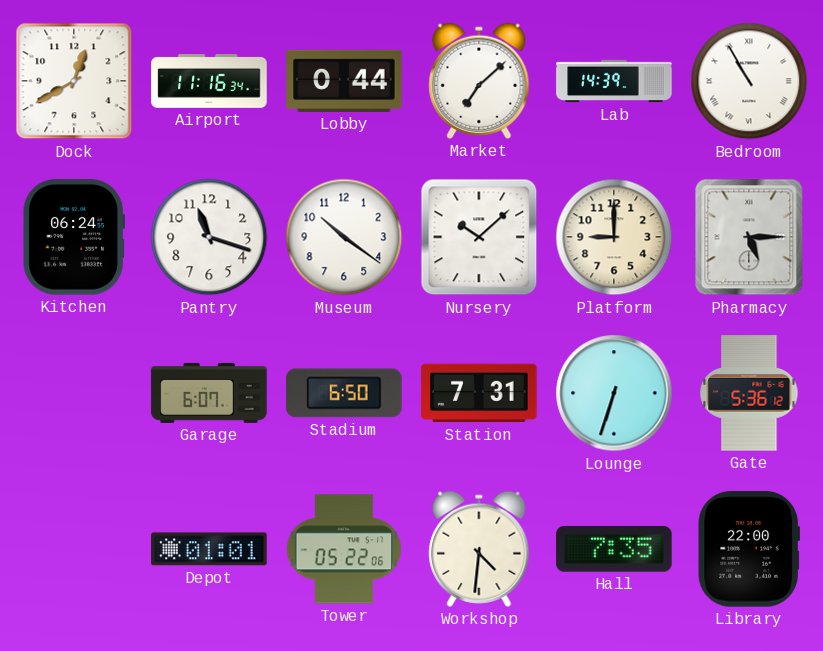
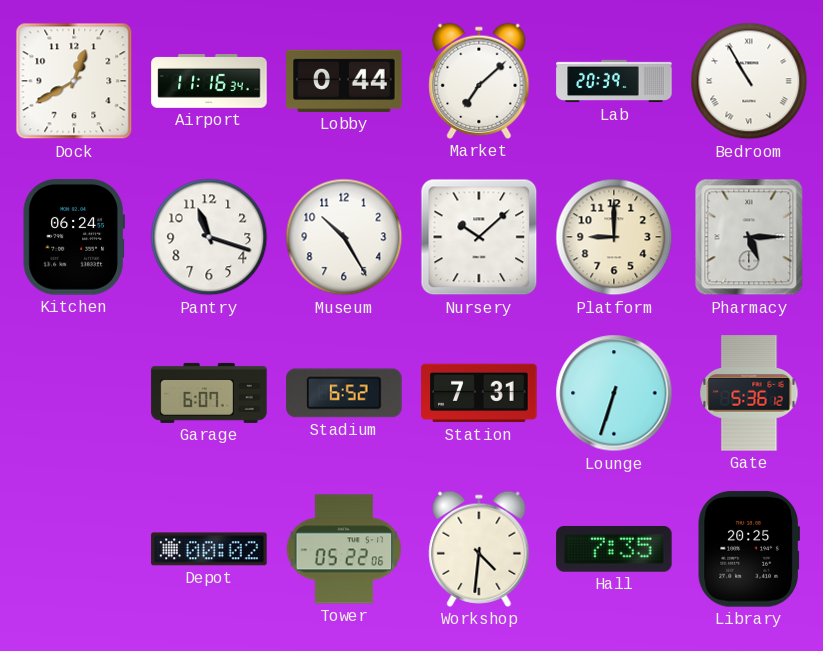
Lab: 14:39 -> 20:39
Museum: 10:21 -> 10:25
Stadium: 6:50 -> 6:52
Depot: 01:01 -> 00:02
Library: 22:00 -> 20:25
